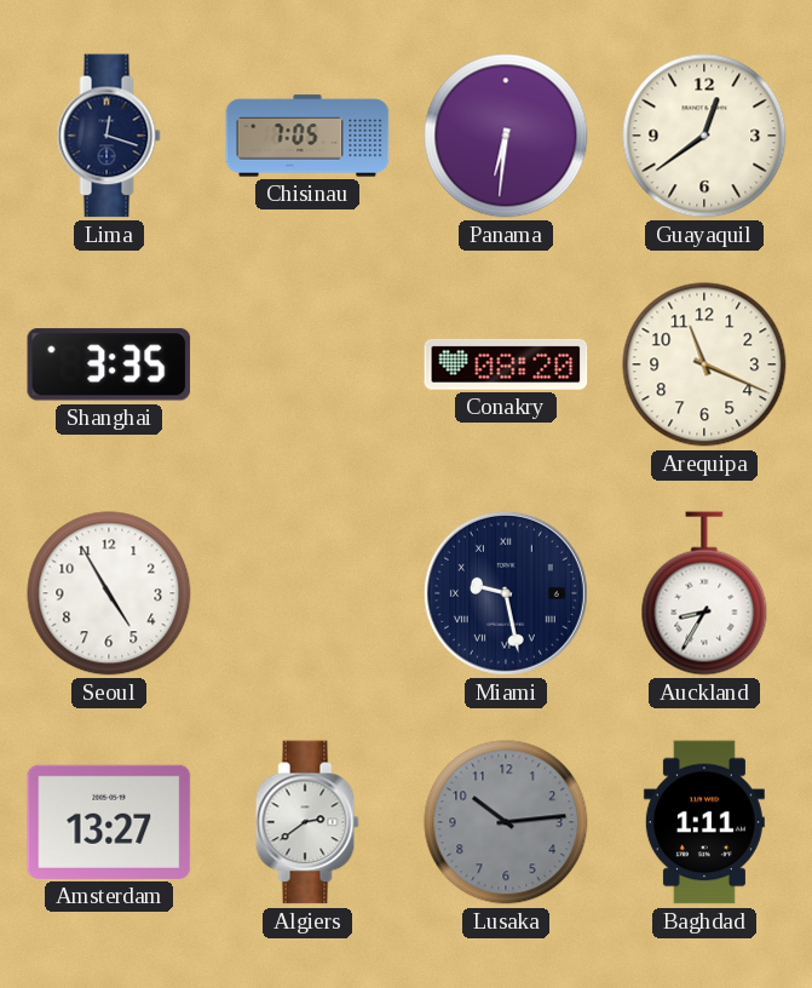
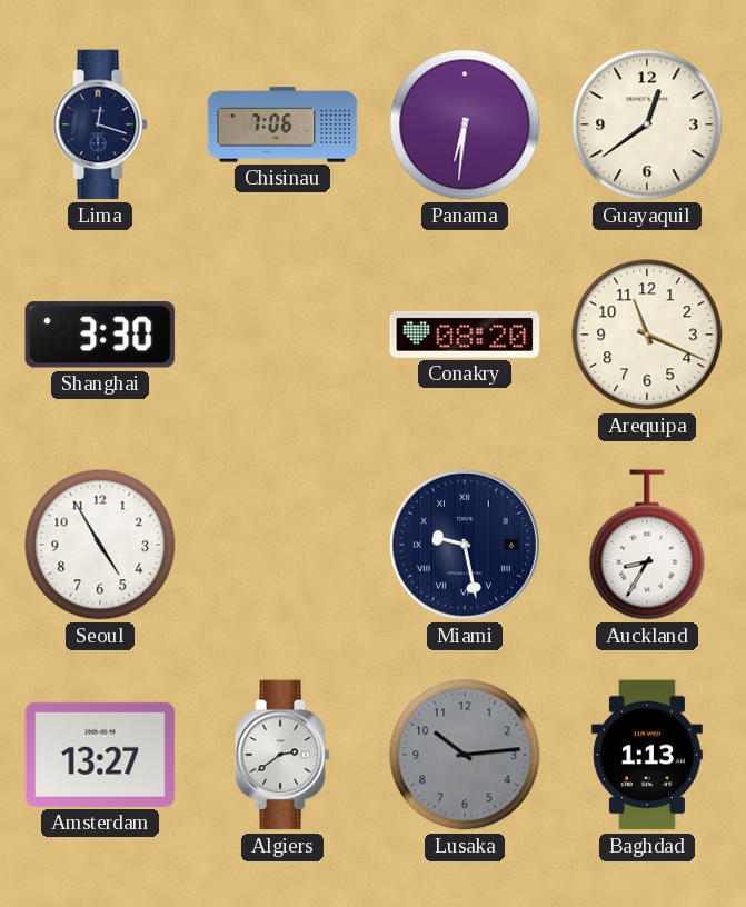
Chisinau: 7:05 -> 7:06
Shanghai: 3:35 -> 3:30
Baghdad: 1:11 -> 1:13
